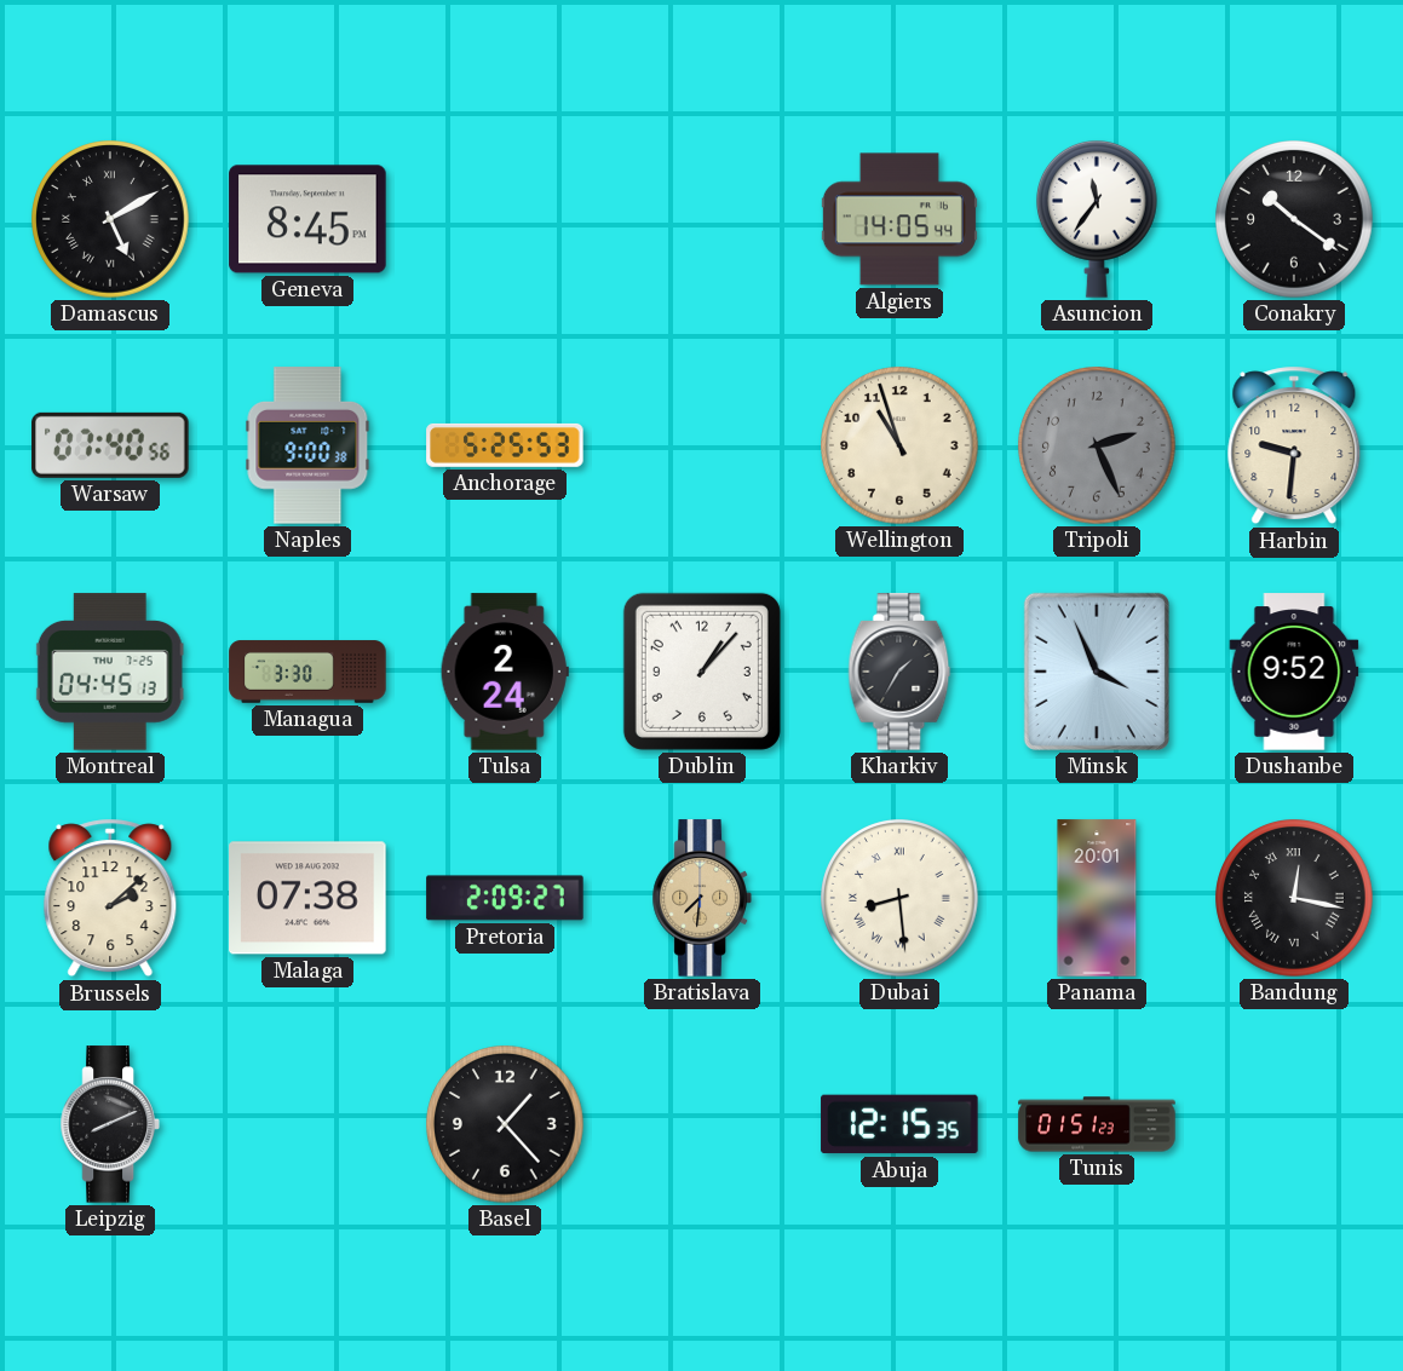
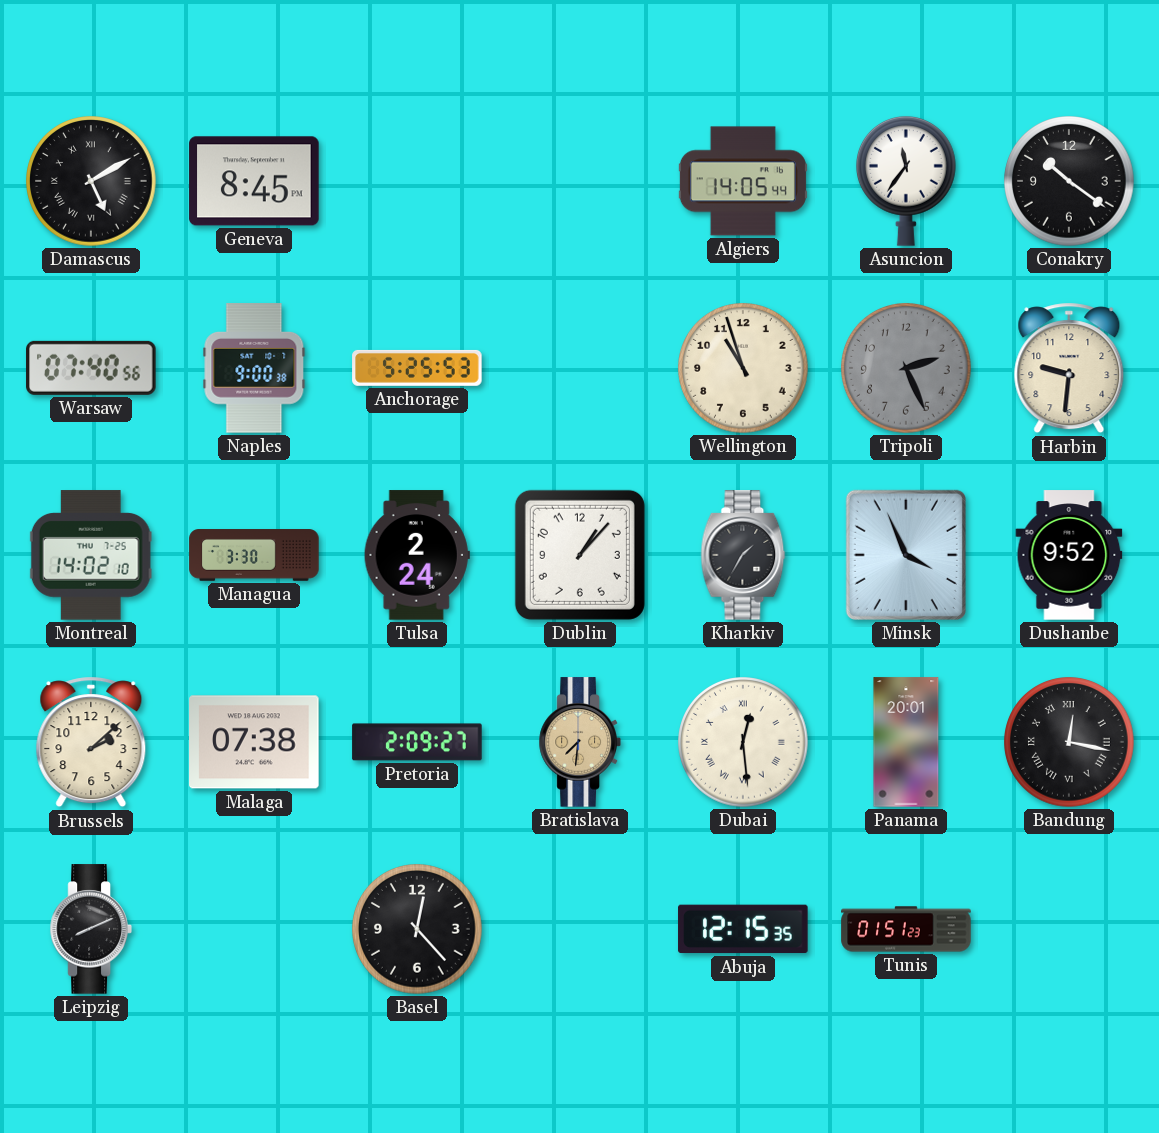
Montreal: 04:45 -> 14:02
Dubai: 8:29 -> 12:29
Basel: 1:23 -> 12:23
